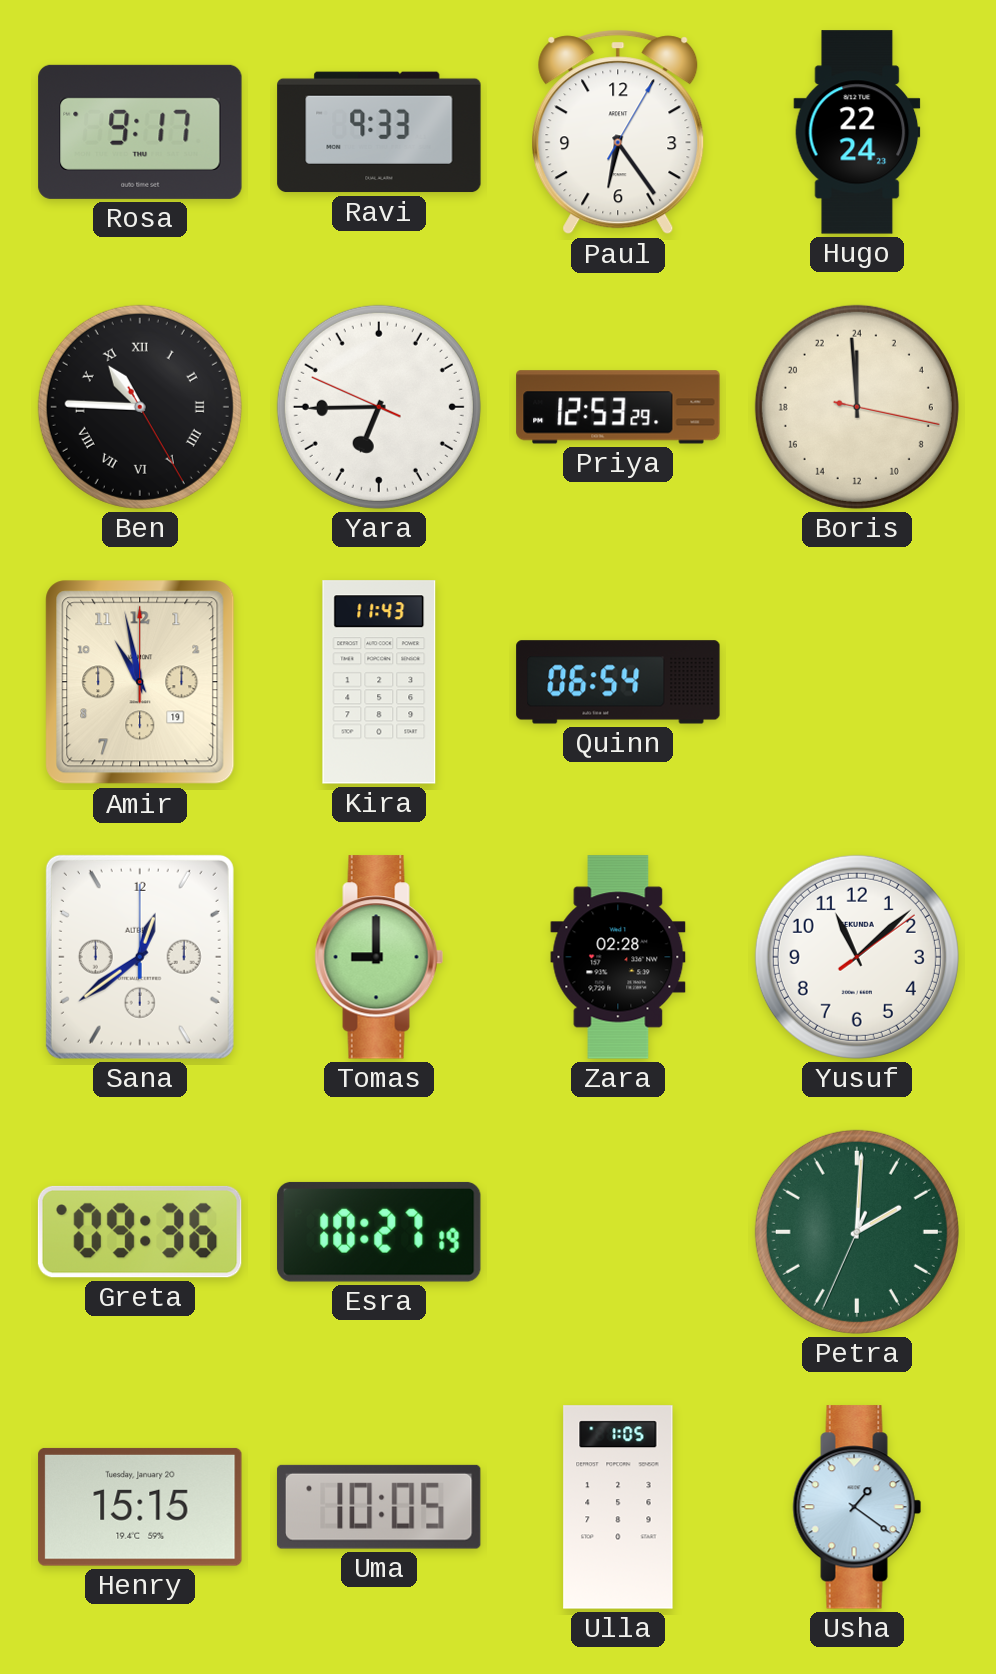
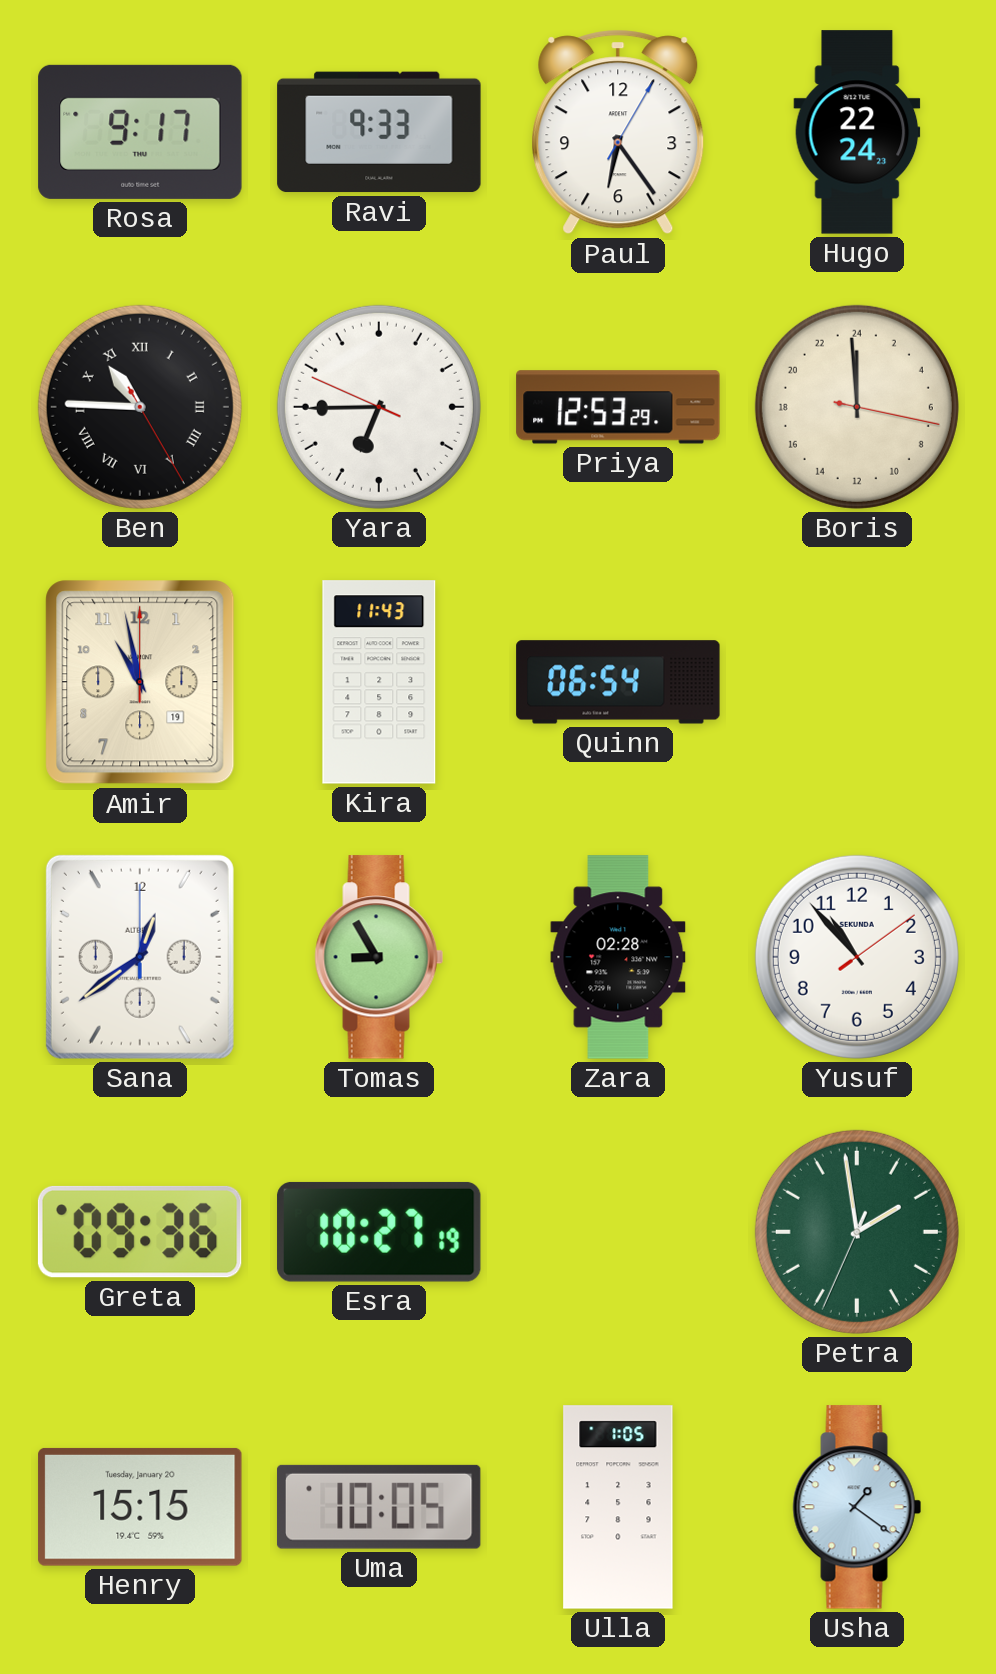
Tomas: 9:00 -> 8:55
Yusuf: 11:08 -> 10:53
Petra: 2:00 -> 1:58
